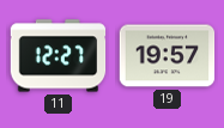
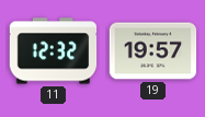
11: 12:27 -> 12:32
